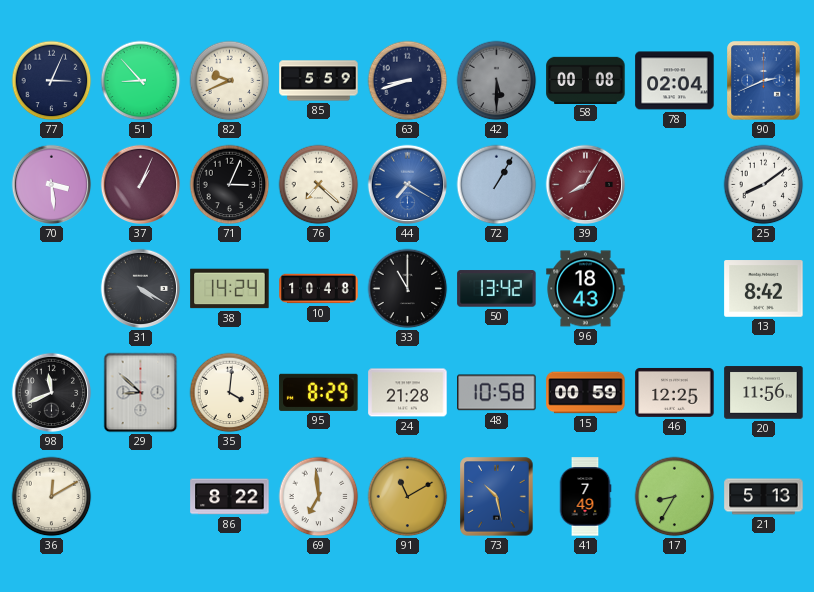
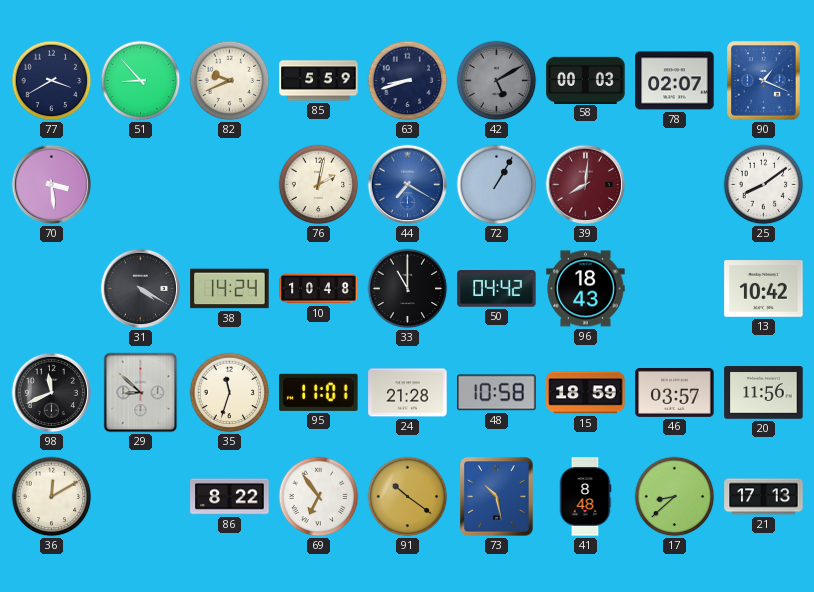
77: 3:04 -> 3:40
42: 5:30 -> 5:10
58: 00:08 -> 00:03
78: 02:04 -> 02:07
90: 2:41 -> 1:19
37: 1:04 -> none
71: 3:04 -> none
76: 7:22 -> 2:02
39: 8:05 -> 8:01
50: 13:42 -> 04:42
13: 8:42 -> 10:42
35: 4:01 -> 11:33
95: 8:29 -> 11:01
15: 00:59 -> 18:59
46: 12:25 -> 03:57
69: 6:59 -> 6:54
91: 11:10 -> 10:21
41: 7:49 -> 8:48
17: 8:35 -> 8:38
21: 5:13 -> 17:13
